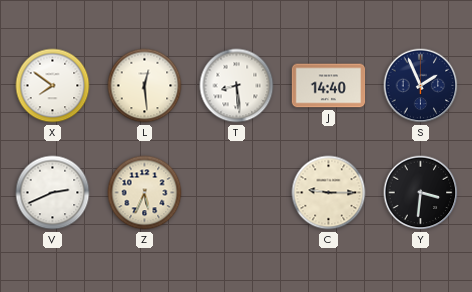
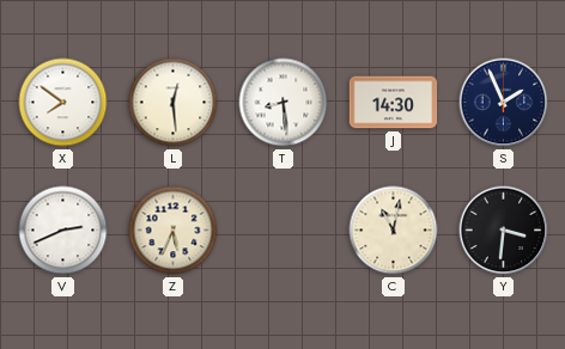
J: 14:40 -> 14:30
C: 9:15 -> 11:02
